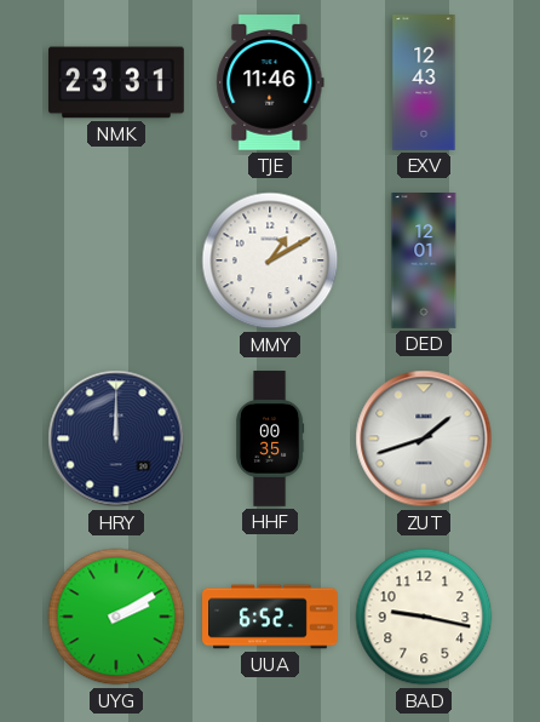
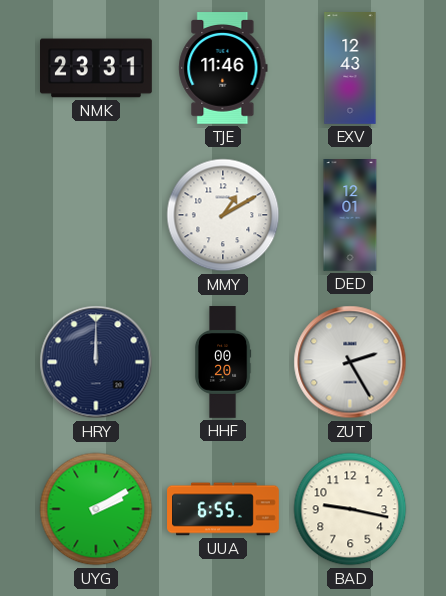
HHF: 00:35 -> 00:20
ZUT: 1:42 -> 2:25
UUA: 6:52 -> 6:55
